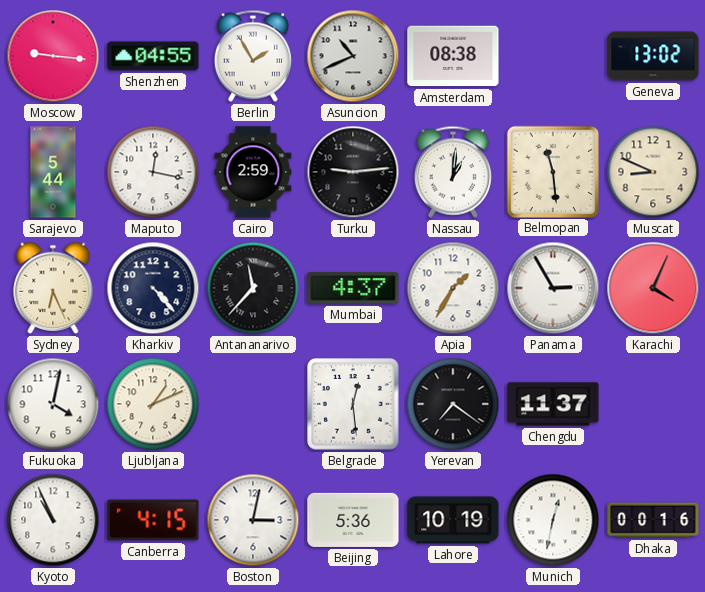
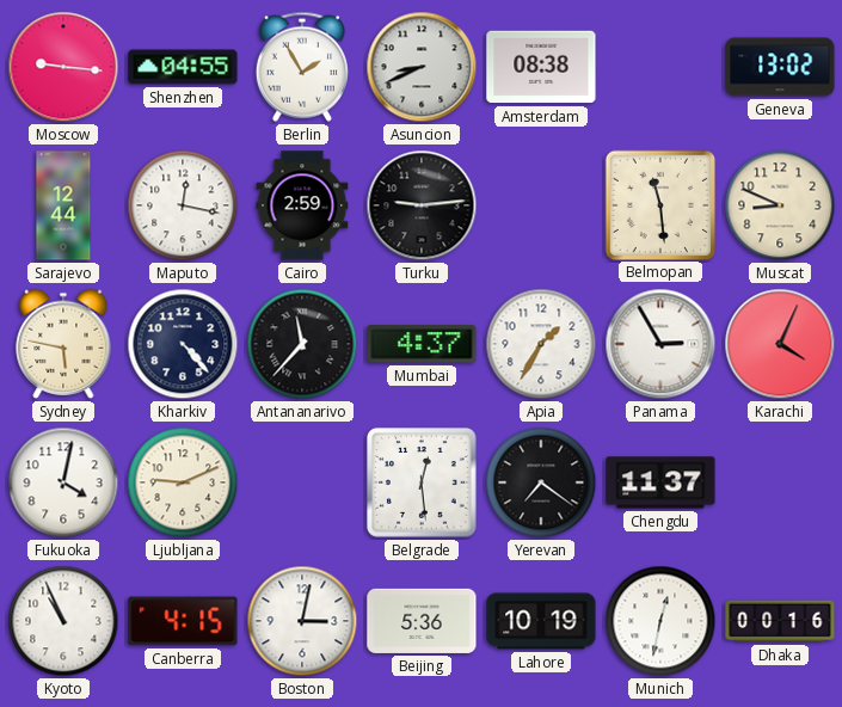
Asuncion: 10:41 -> 8:41
Sarajevo: 5:44 -> 12:44
Nassau: 1:01 -> none
Sydney: 6:26 -> 5:47
Ljubljana: 1:11 -> 9:11
